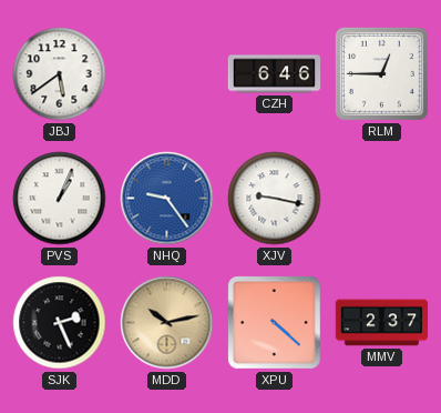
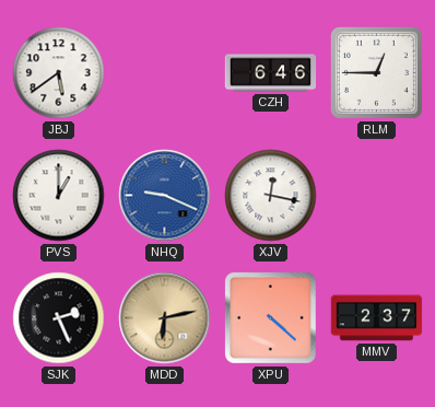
PVS: 1:04 -> 1:00
NHQ: 9:24 -> 9:19
XJV: 9:17 -> 12:17
MDD: 10:13 -> 6:13
